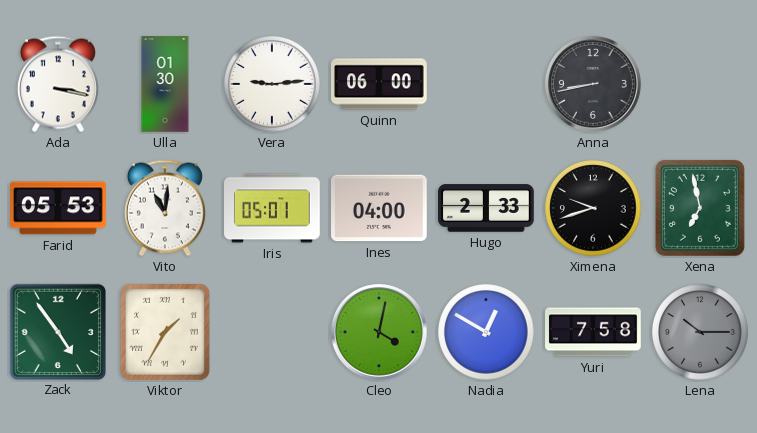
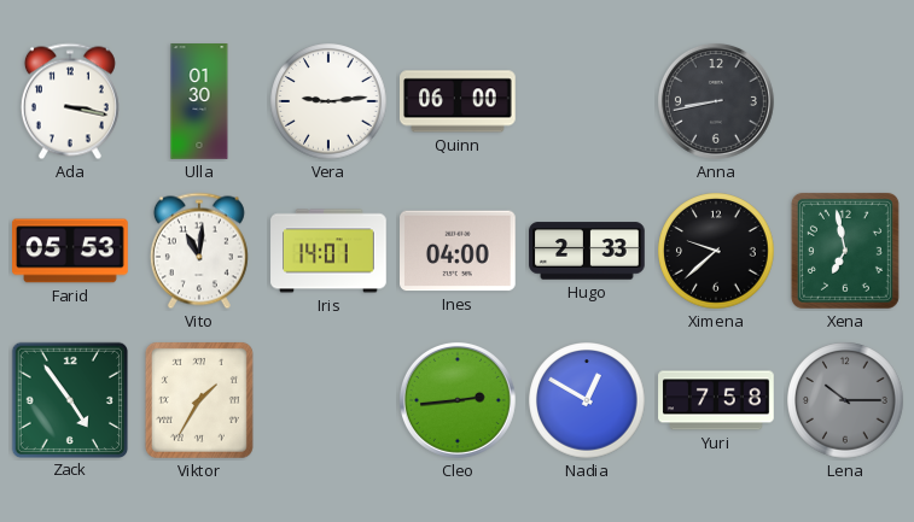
Iris: 05:01 -> 14:01
Ximena: 9:42 -> 9:38
Cleo: 4:02 -> 2:44
